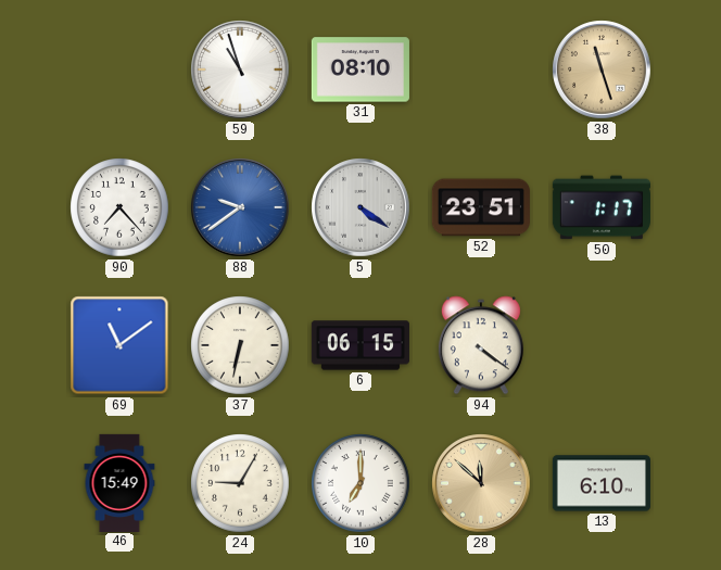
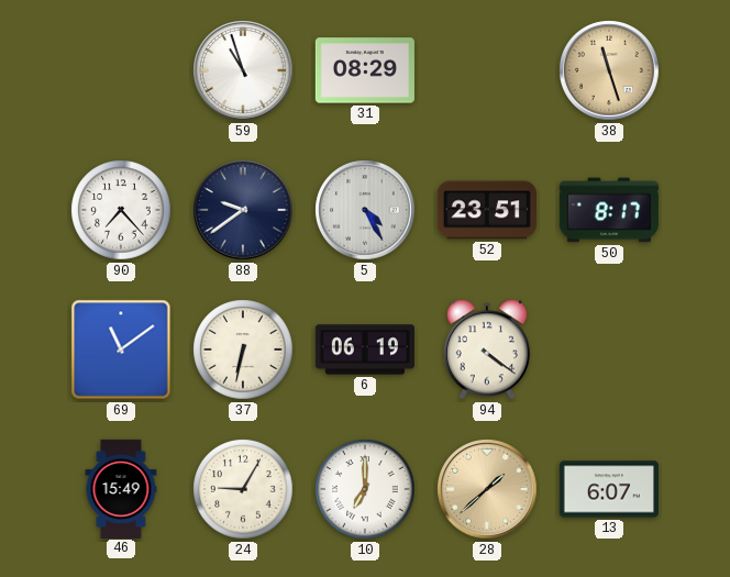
31: 08:10 -> 08:29
88 dial: blue -> navy
5: 4:21 -> 4:25
50: 1:17 -> 8:17
6: 06:15 -> 06:19
28: 11:52 -> 1:38
13: 6:10 -> 6:07
